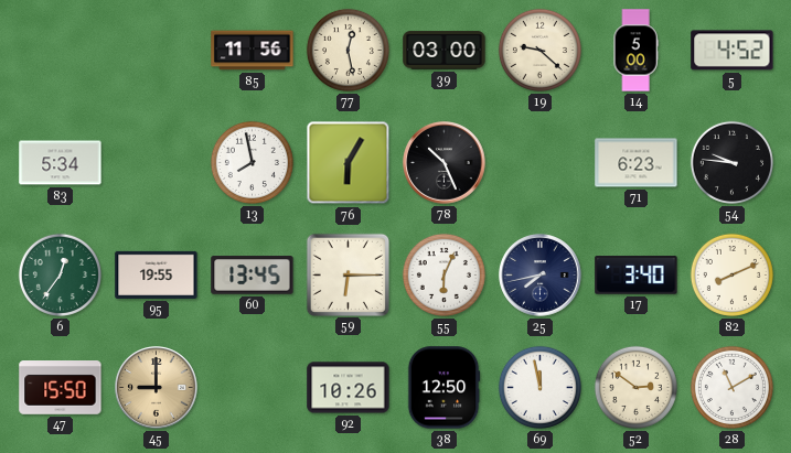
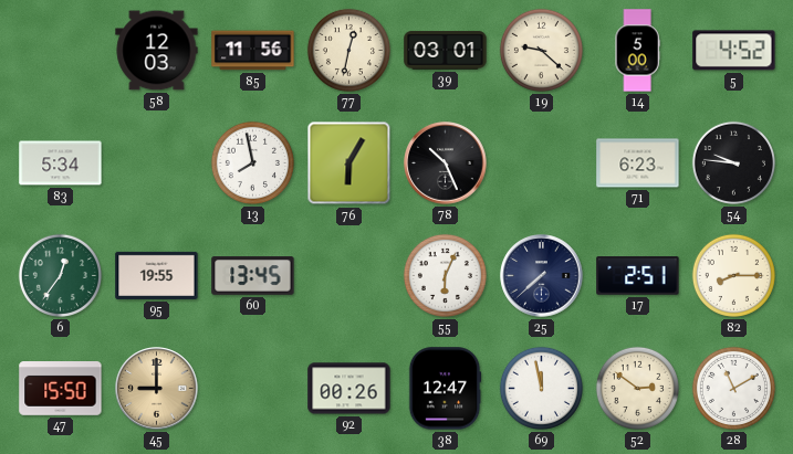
58: none -> 12:03
77: 12:28 -> 12:32
39: 03:00 -> 03:01
59: 6:15 -> none
25: 7:43 -> 7:38
17: 3:40 -> 2:51
82: 8:11 -> 8:15
92: 10:26 -> 00:26
38: 12:50 -> 12:47
